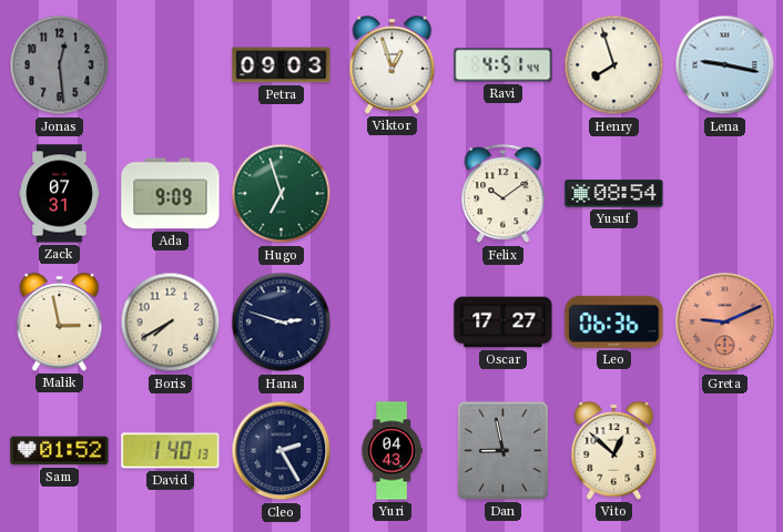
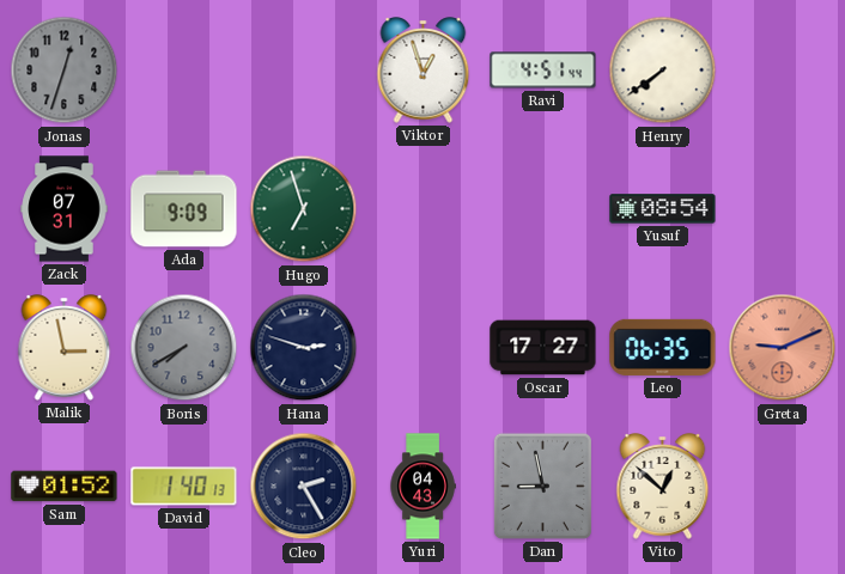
Jonas: 12:29 -> 12:33
Petra: 09:03 -> none
Henry: 7:57 -> 7:39
Lena: 9:17 -> none
Felix: 10:09 -> none
Boris dial: cream -> grey
Leo: 06:36 -> 06:35
